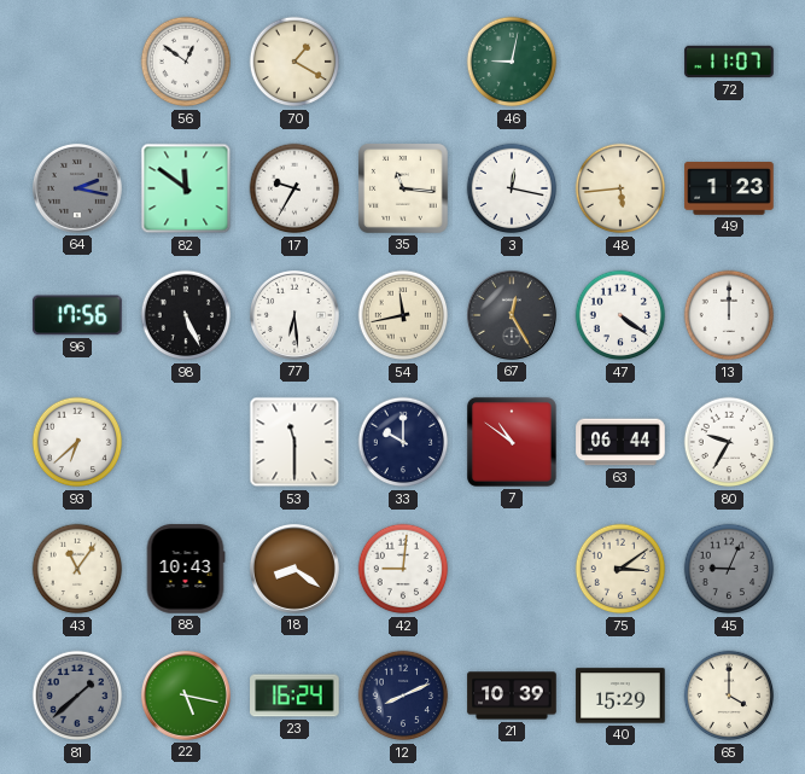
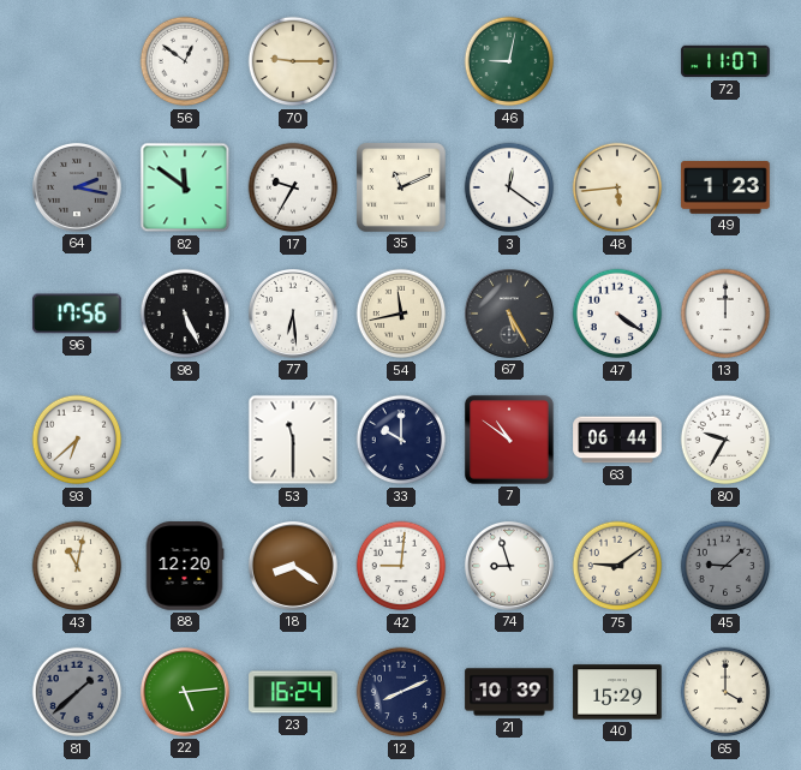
70: 1:20 -> 9:15
35: 11:16 -> 11:11
3: 12:17 -> 12:21
67: 12:25 -> 5:25
43: 11:06 -> 11:02
88: 10:43 -> 12:20
74: none -> 8:57
75: 3:09 -> 9:09
45: 9:04 -> 9:08
22: 5:17 -> 5:14
